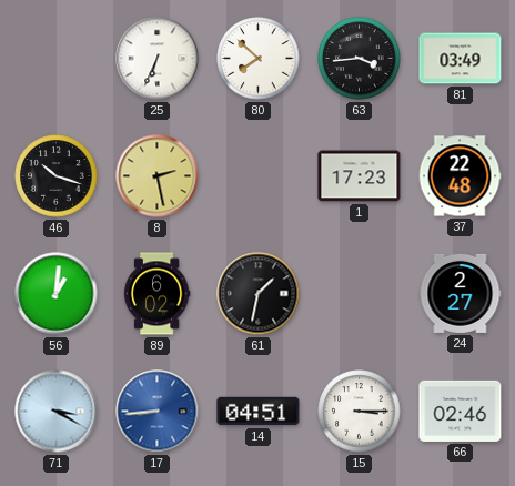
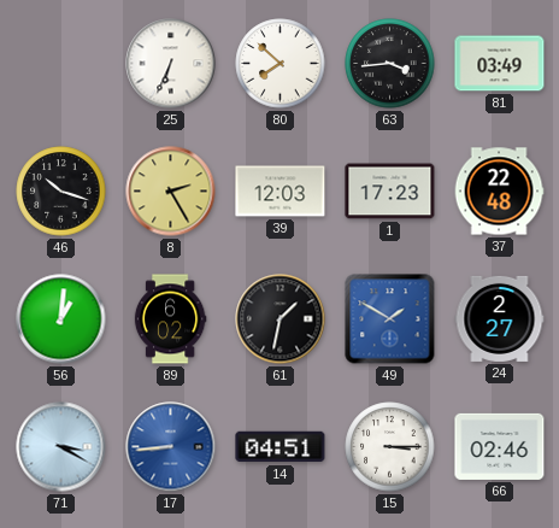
8: 2:28 -> 2:25
39: none -> 12:03
49: none -> 1:50
